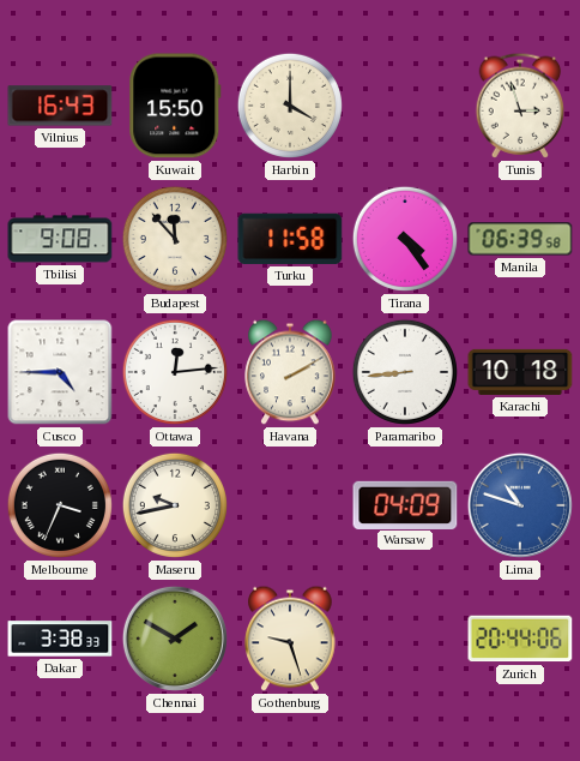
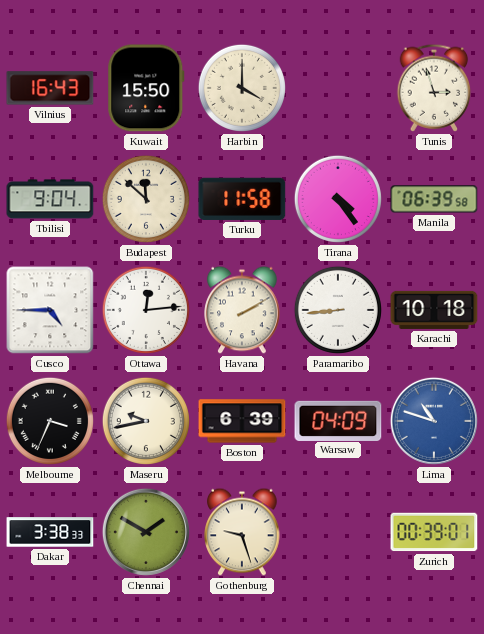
Tbilisi: 9:08 -> 9:04
Budapest: 11:53 -> 11:52
Boston: none -> 6:39
Zurich: 20:44 -> 00:39
